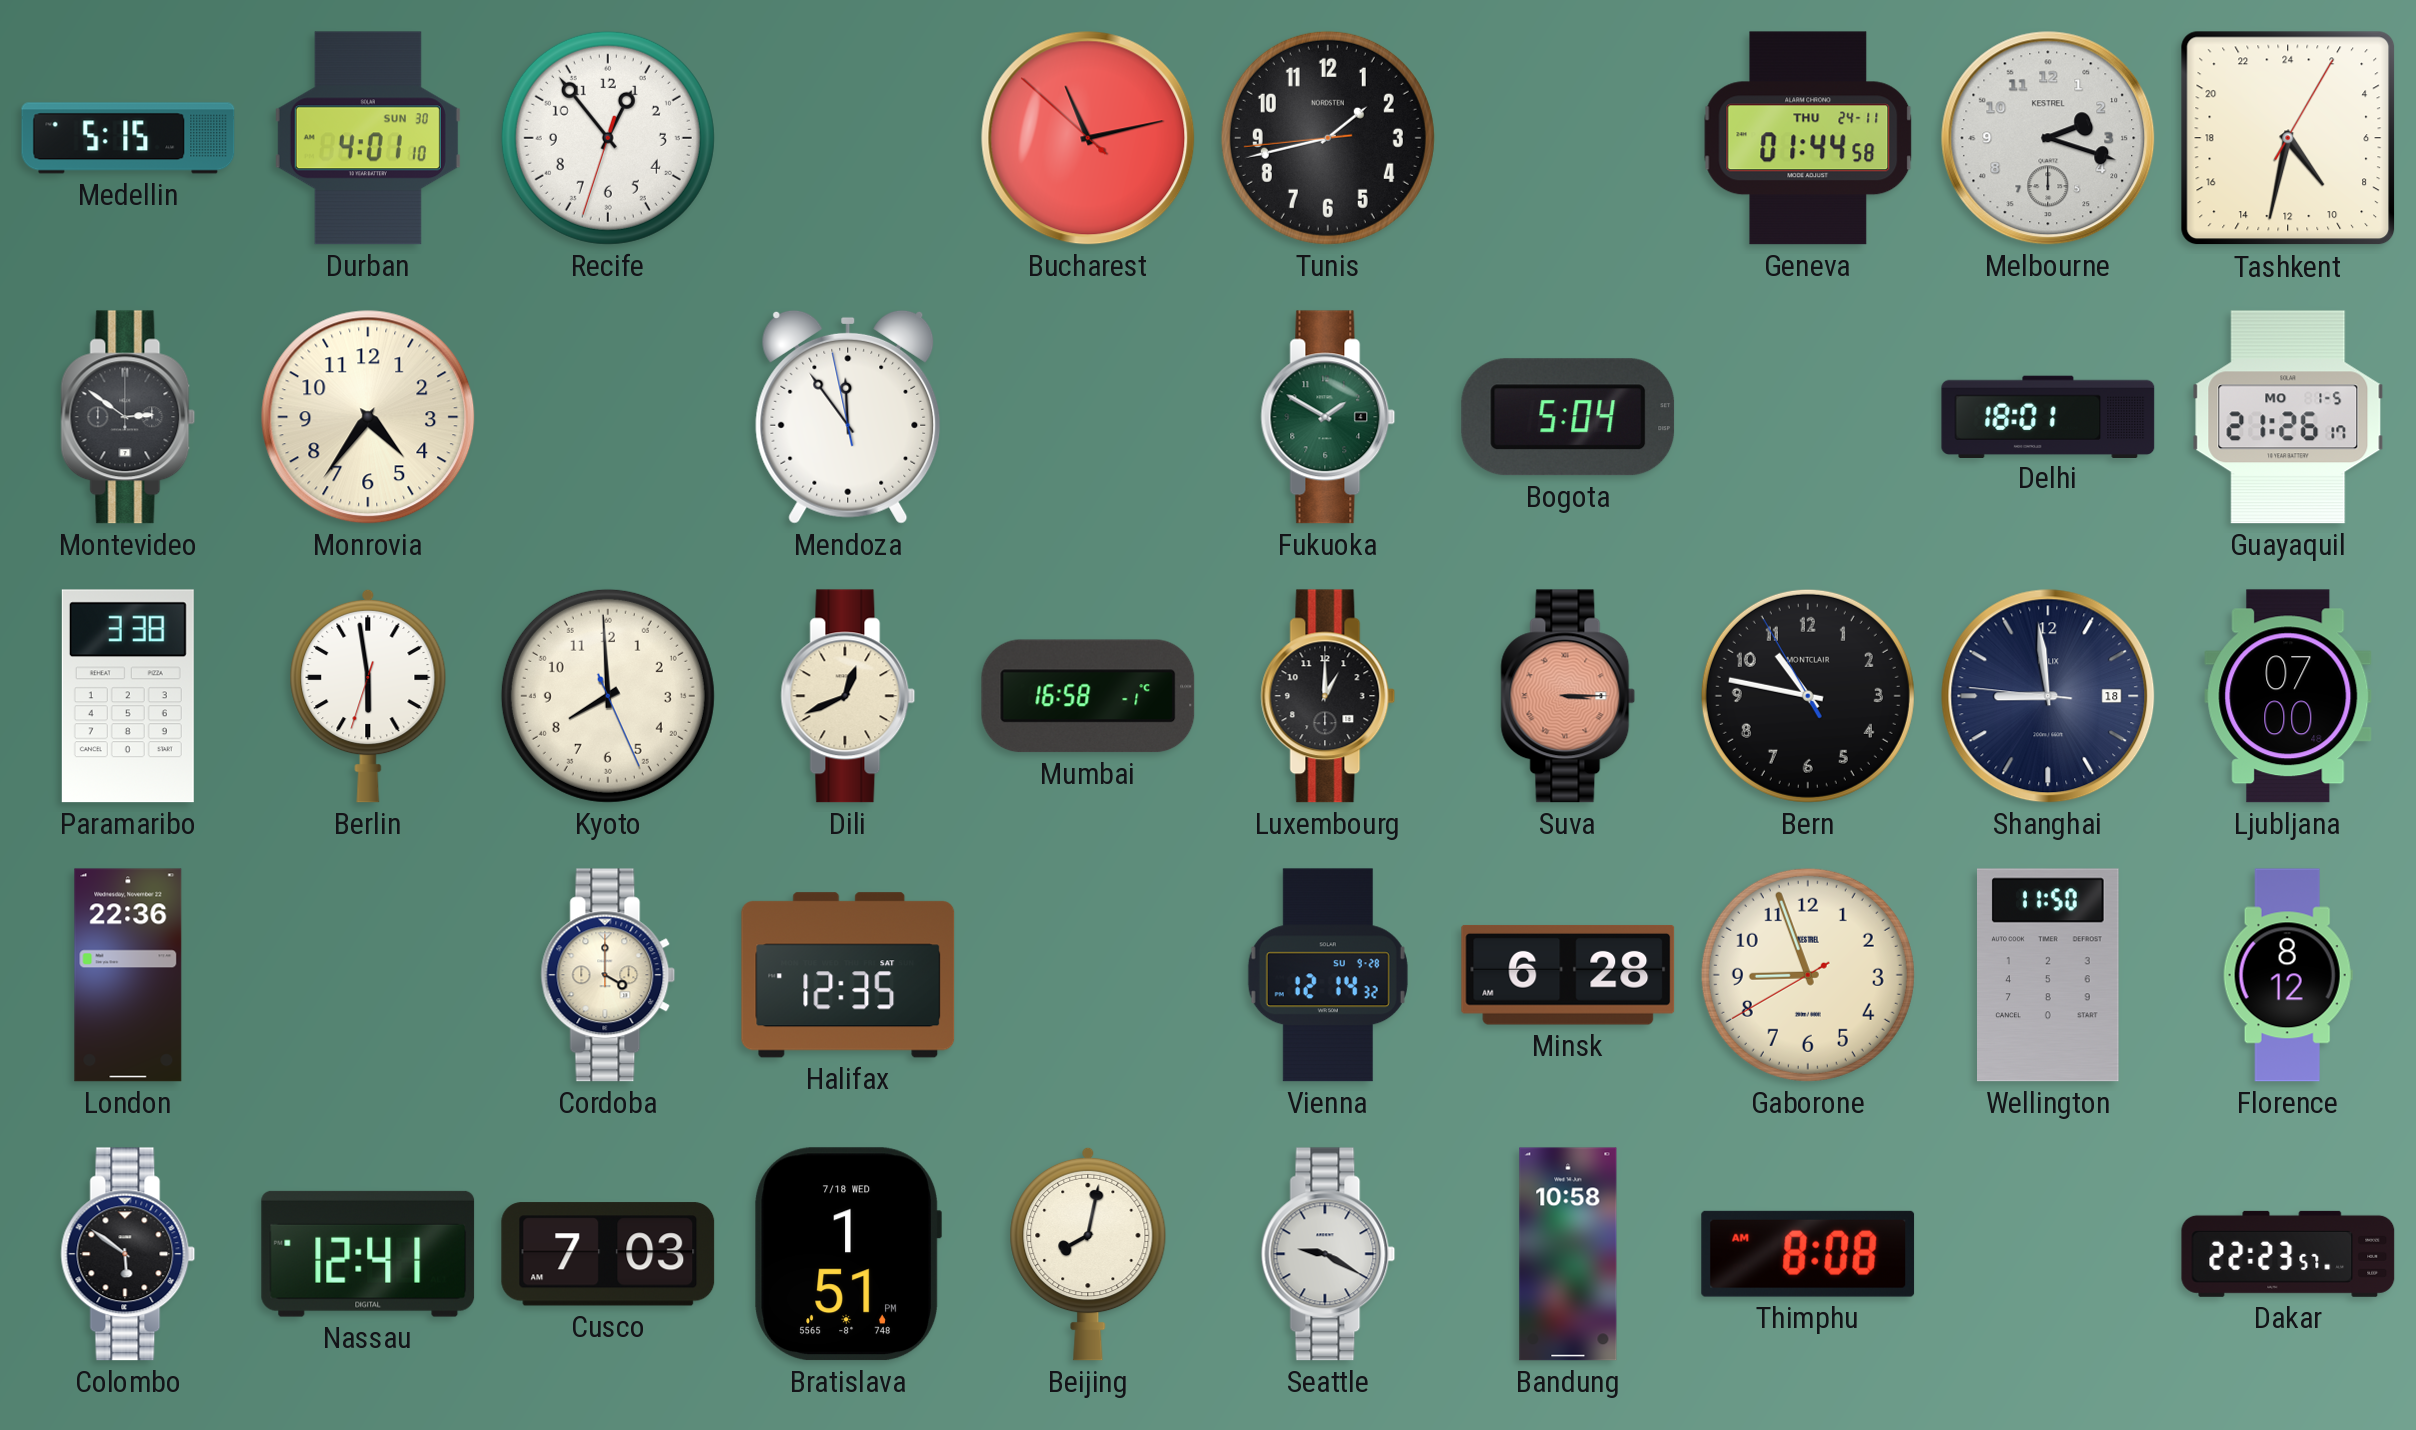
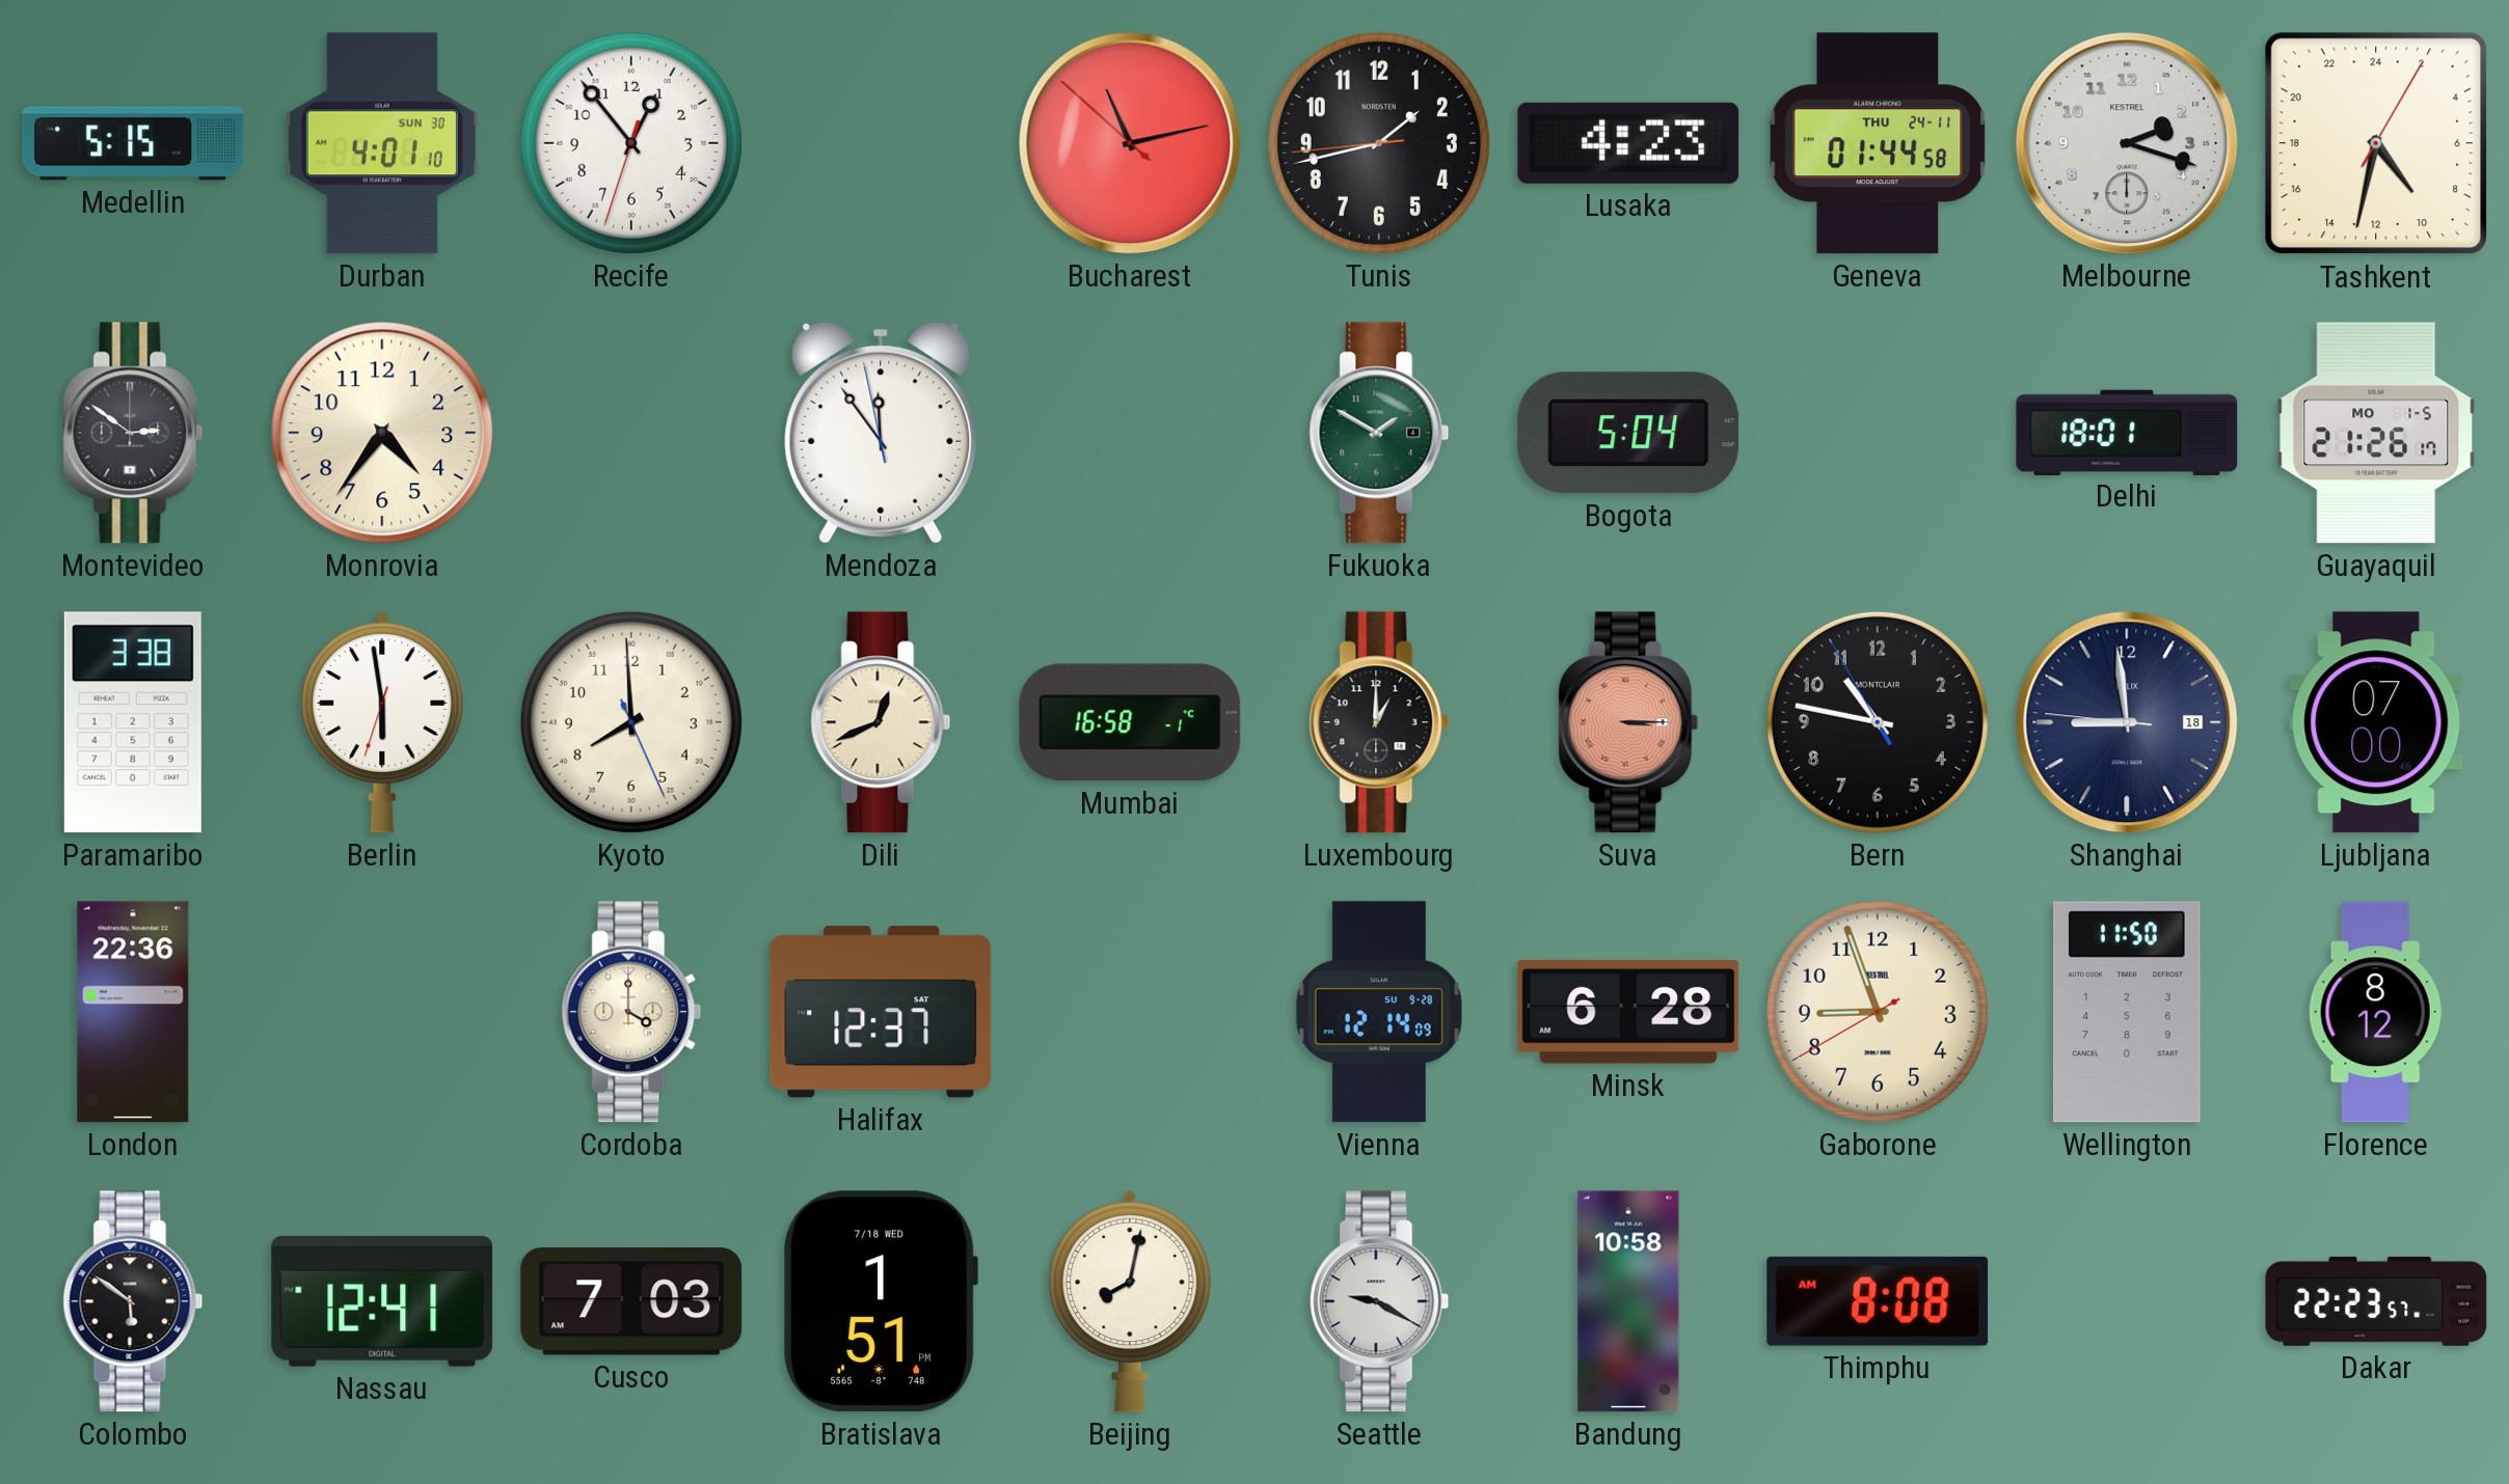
Lusaka: none -> 4:23
Halifax: 12:35 -> 12:37
Vienna: 12:14:32 -> 12:14:09
